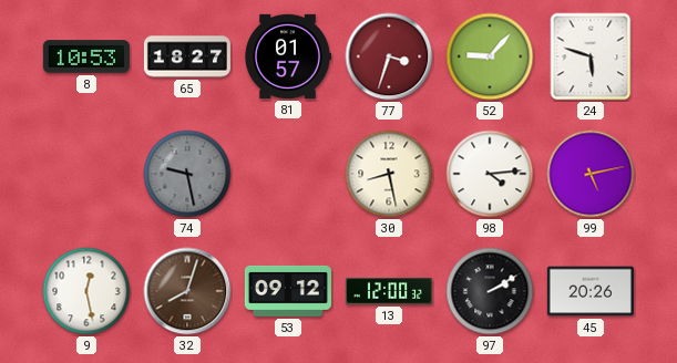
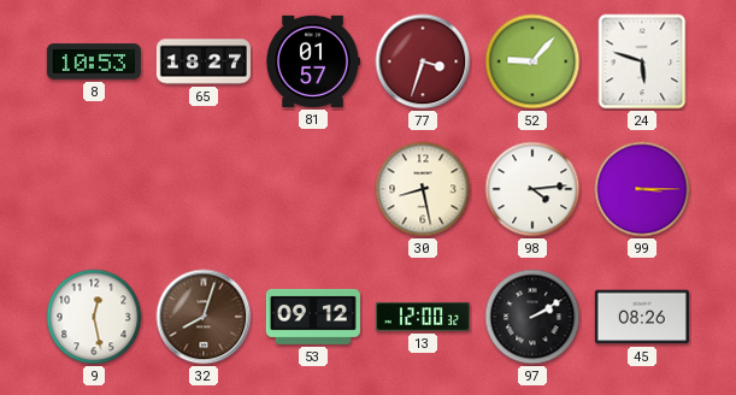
74: 9:28 -> none
99: 5:13 -> 3:15
45: 20:26 -> 08:26
